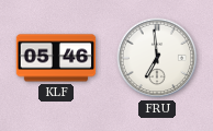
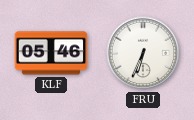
FRU: 6:59 -> 6:34
